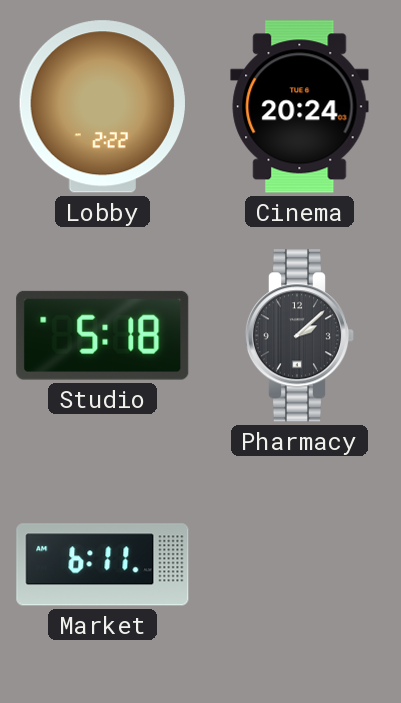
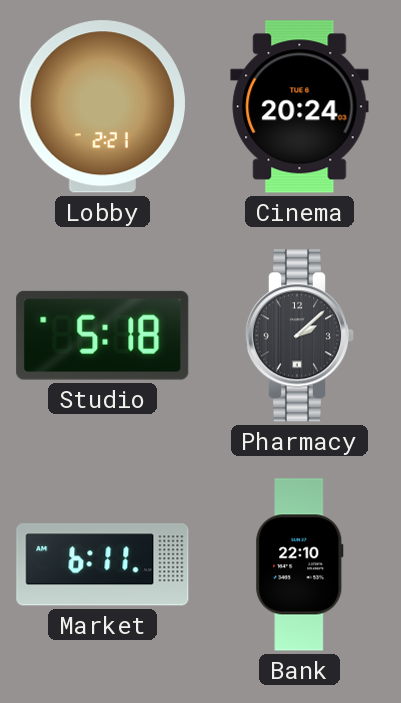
Lobby: 2:22 -> 2:21
Bank: none -> 22:10
